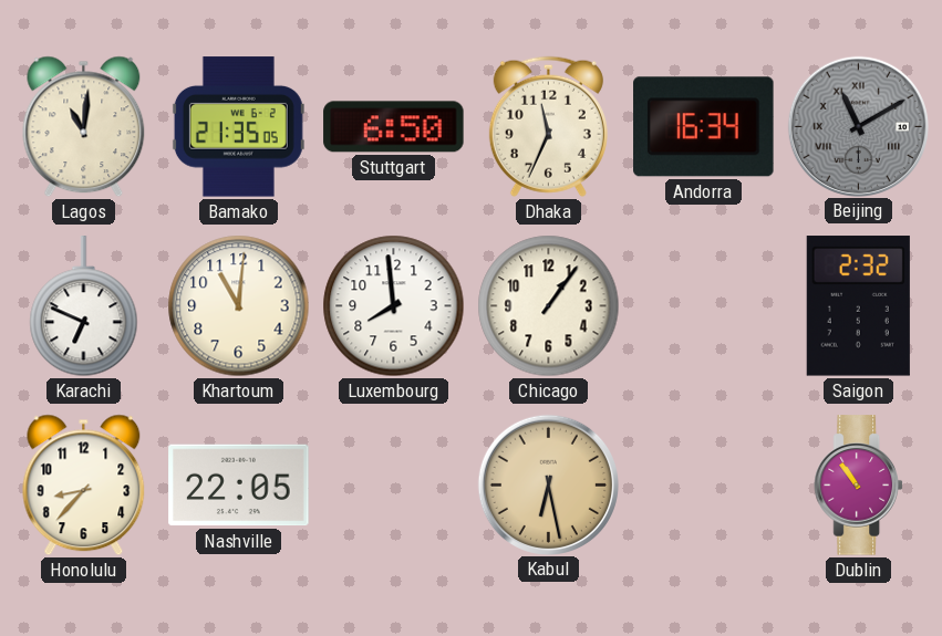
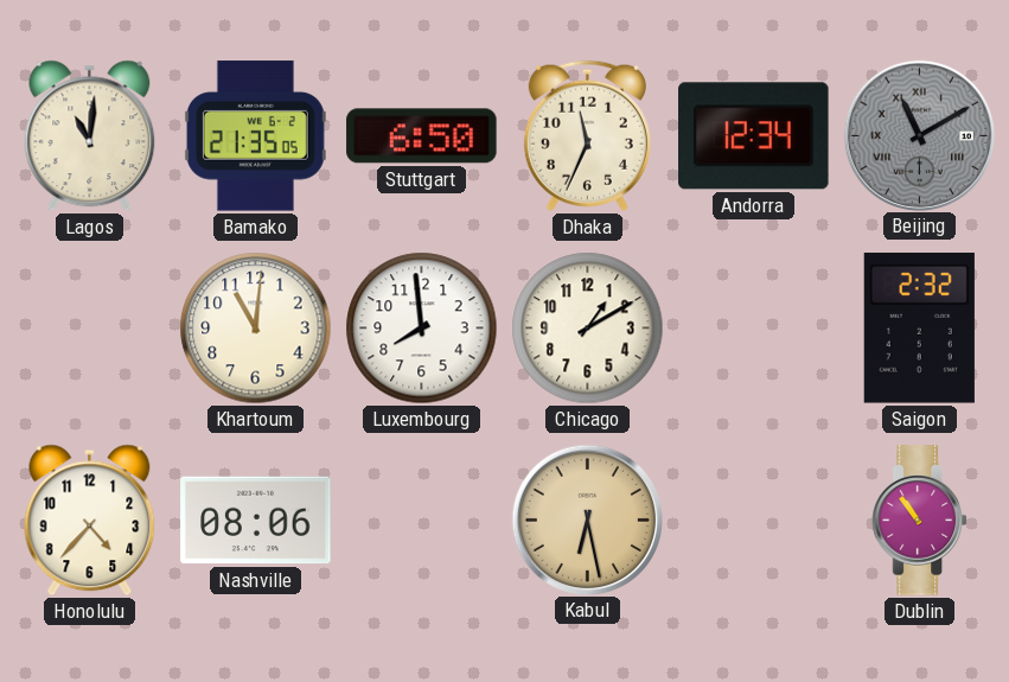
Andorra: 16:34 -> 12:34
Karachi: 6:49 -> none
Chicago: 1:06 -> 1:10
Honolulu: 8:37 -> 4:37
Nashville: 22:05 -> 08:06
